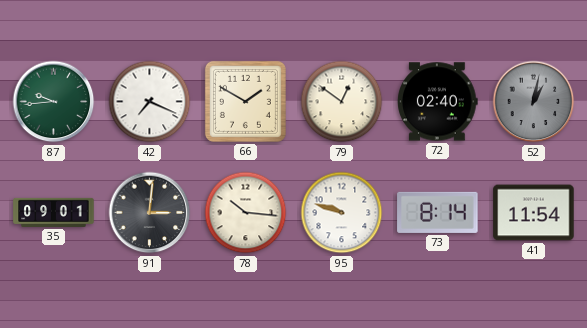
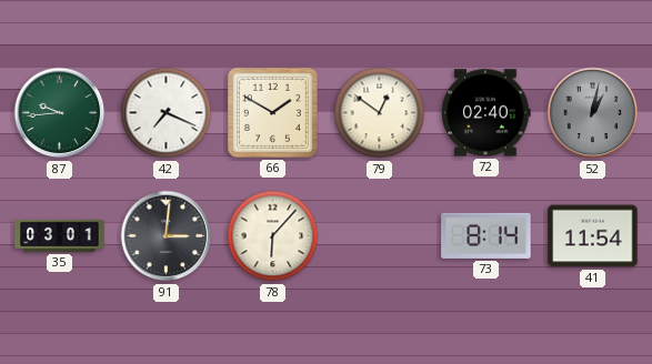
35: 09:01 -> 03:01
78: 10:16 -> 6:07
95: 9:48 -> none
